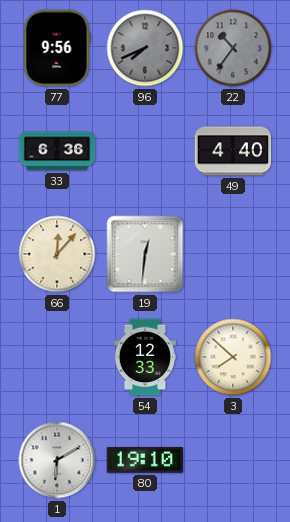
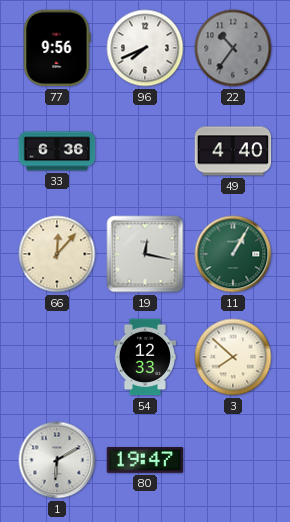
96 dial: grey -> white
19: 12:31 -> 12:17
11: none -> 1:05
80: 19:10 -> 19:47
